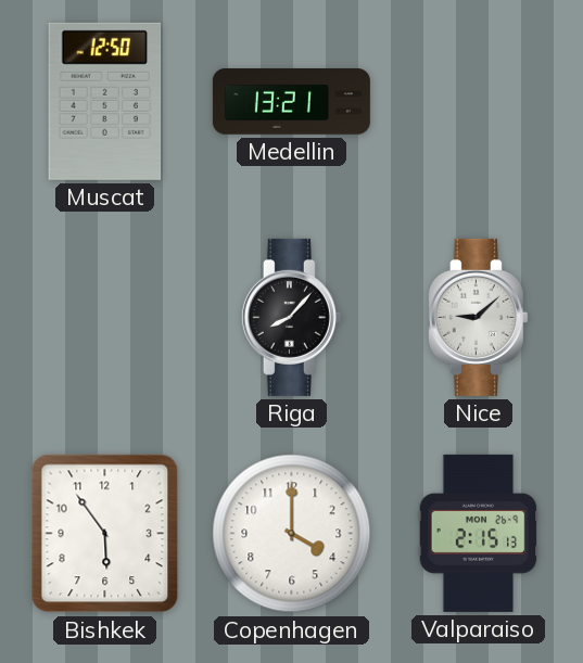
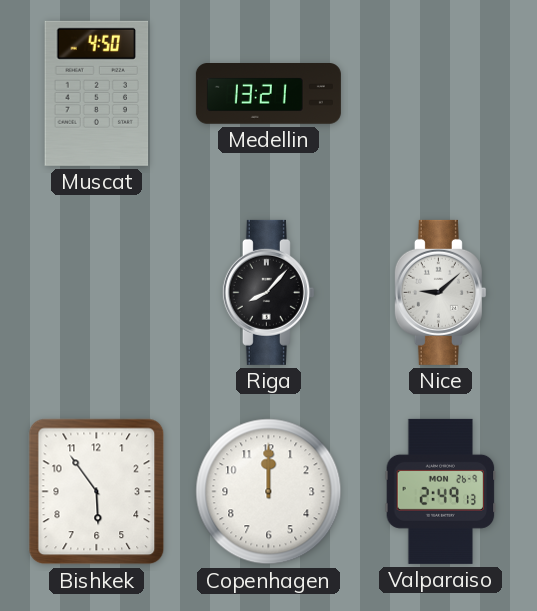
Muscat: 12:50 -> 4:50
Copenhagen: 4:00 -> 12:00
Valparaiso: 2:15 -> 2:49
